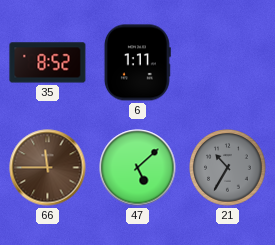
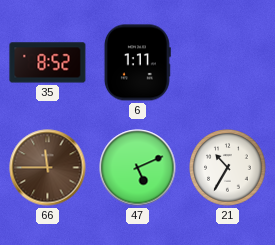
47: 5:08 -> 5:11
21 dial: grey -> white
